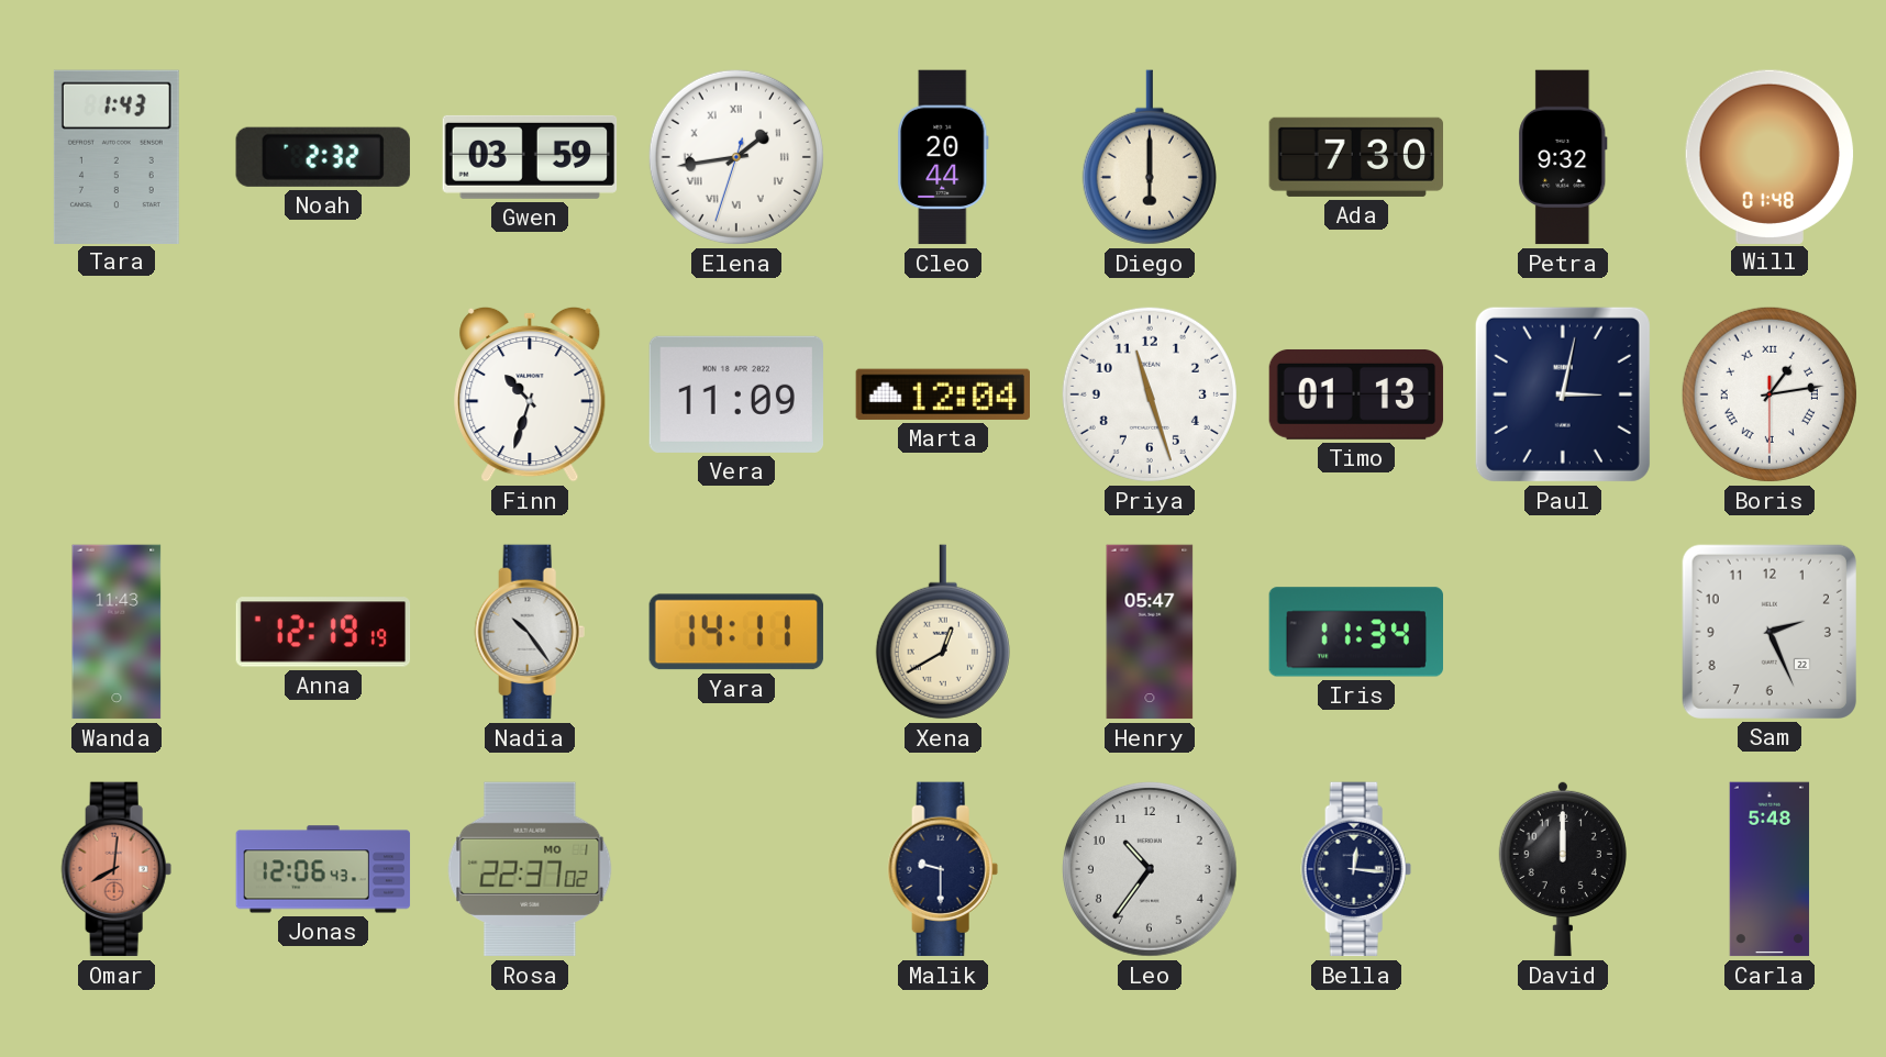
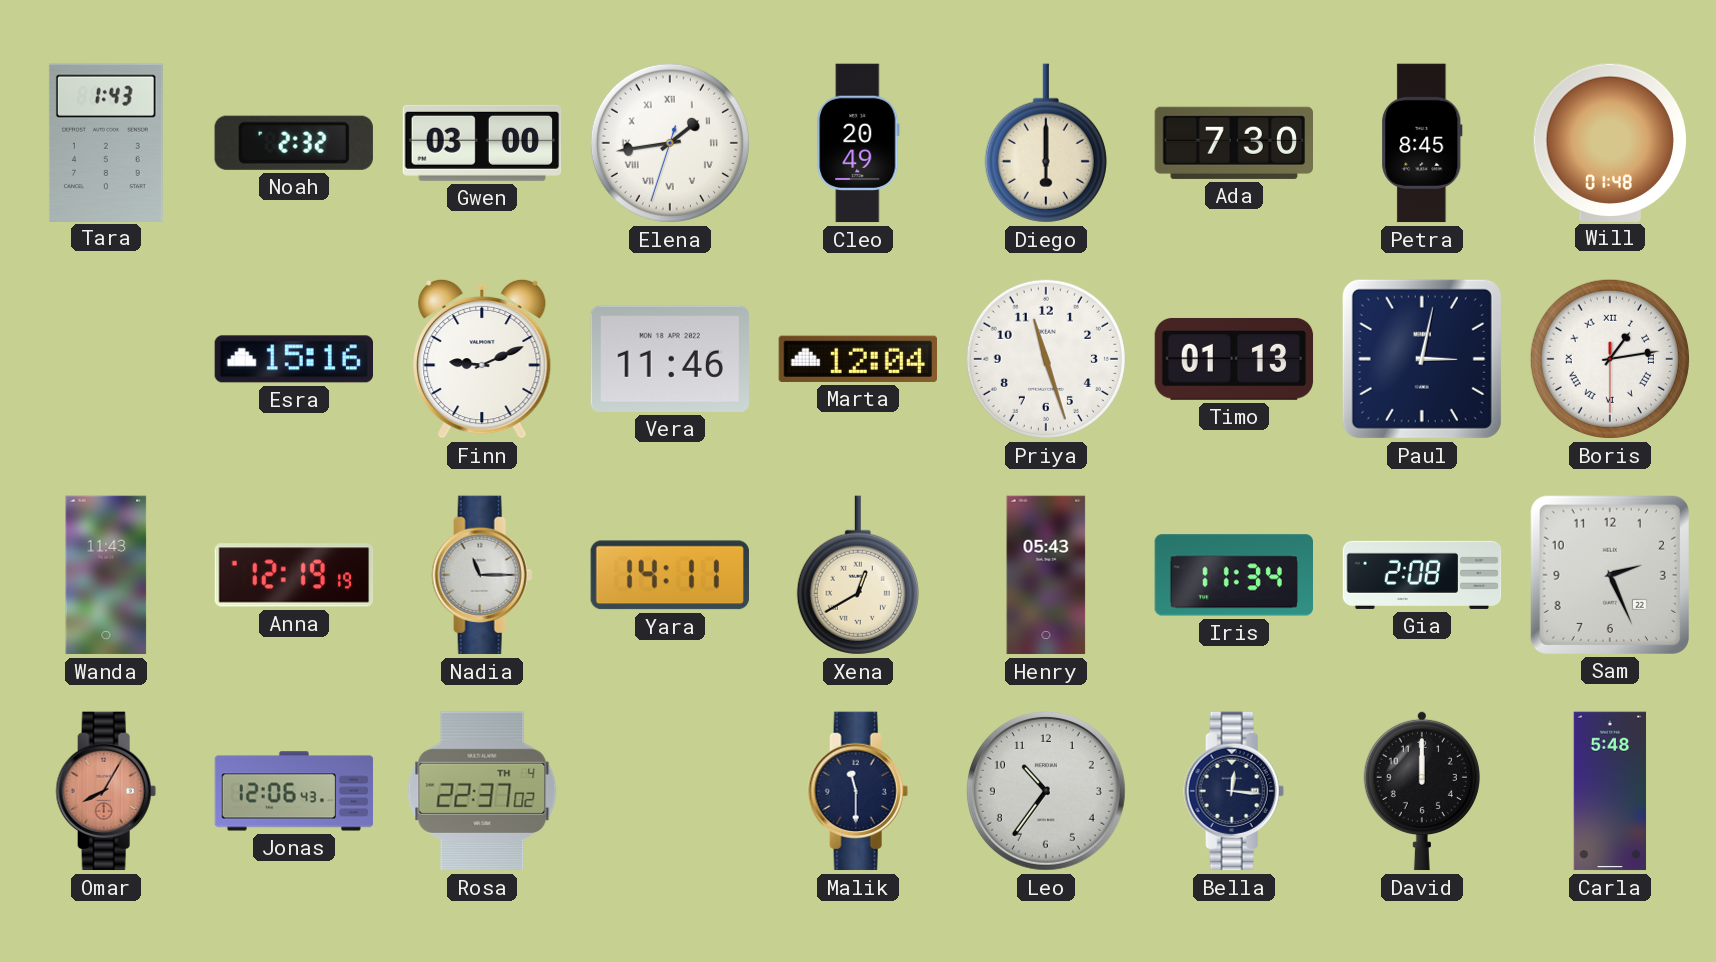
Gwen: 03:59 -> 03:00
Cleo: 20:44 -> 20:49
Petra: 9:32 -> 8:45
Esra: none -> 15:16
Finn: 10:33 -> 9:11
Vera: 11:09 -> 11:46
Nadia: 10:24 -> 11:15
Henry: 05:47 -> 05:43
Gia: none -> 2:08
Omar: 8:01 -> 8:05
Rosa date: MO 1 -> TH 4
Malik: 9:30 -> 11:30
